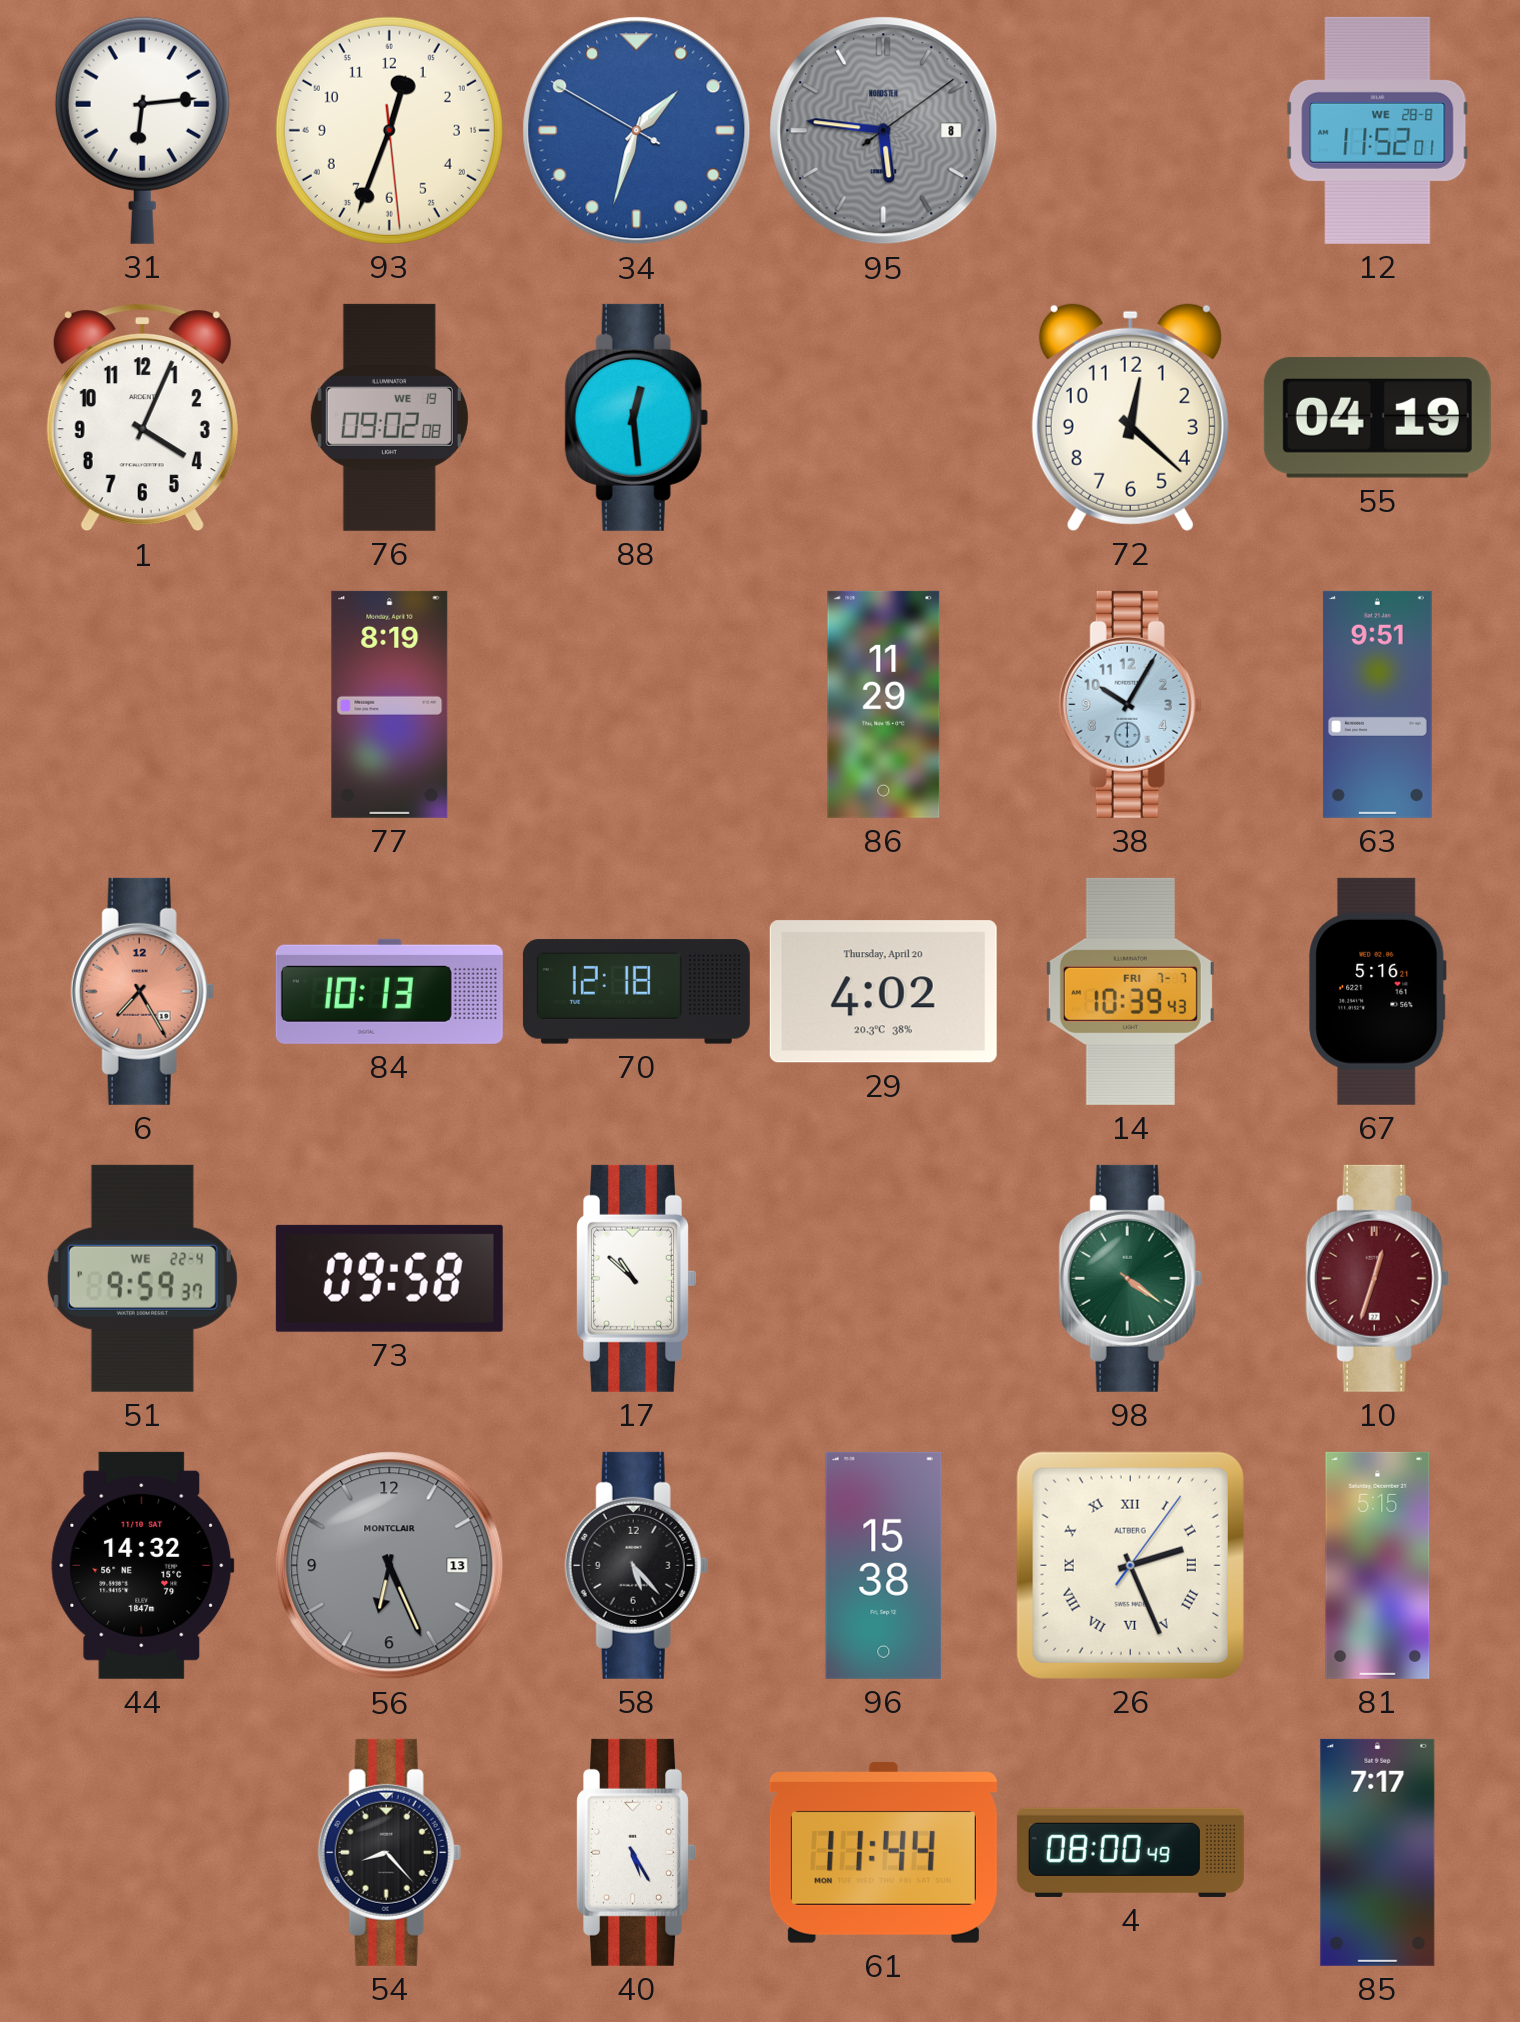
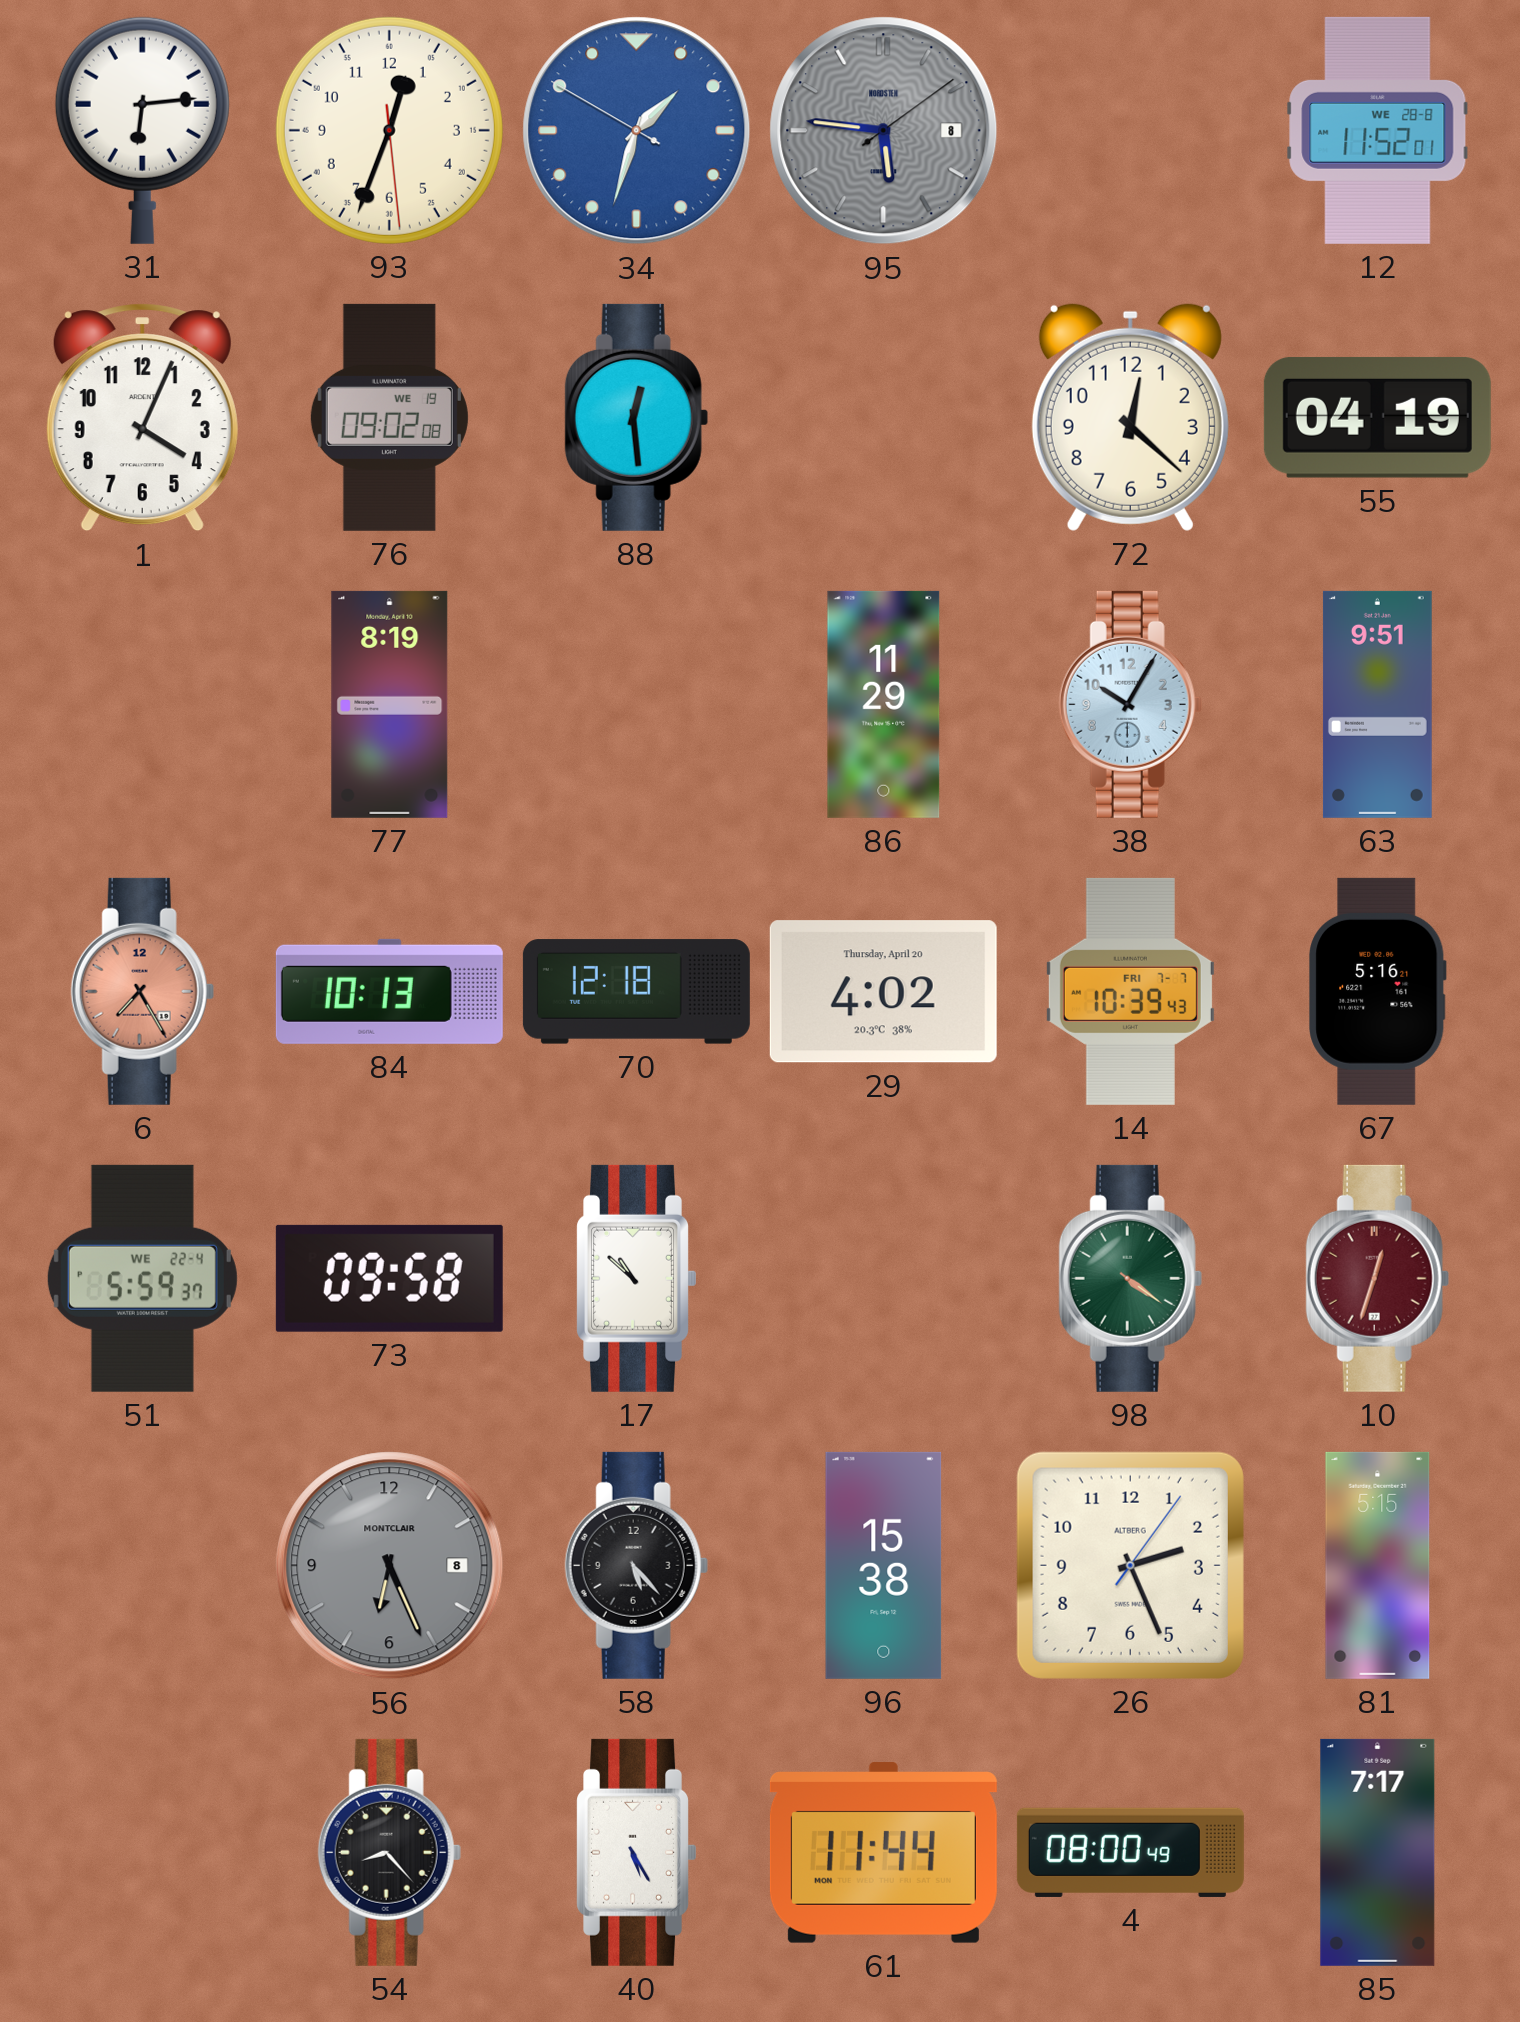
51: 9:59 -> 5:59
44: 14:32 -> none
56 date: 13 -> 8
26 numerals: Roman -> Arabic
